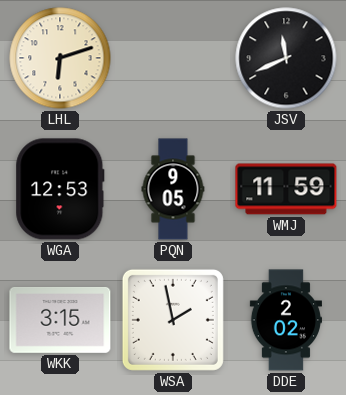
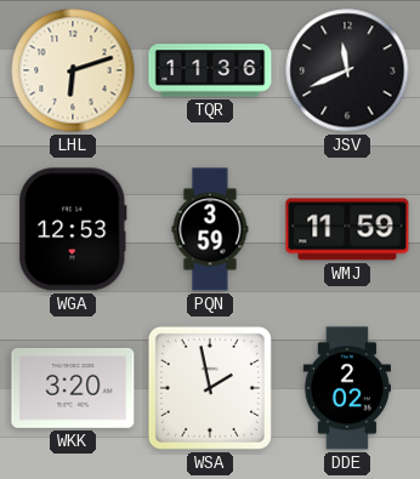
TQR: none -> 11:36
PQN: 9:05 -> 3:59
WKK: 3:15 -> 3:20
